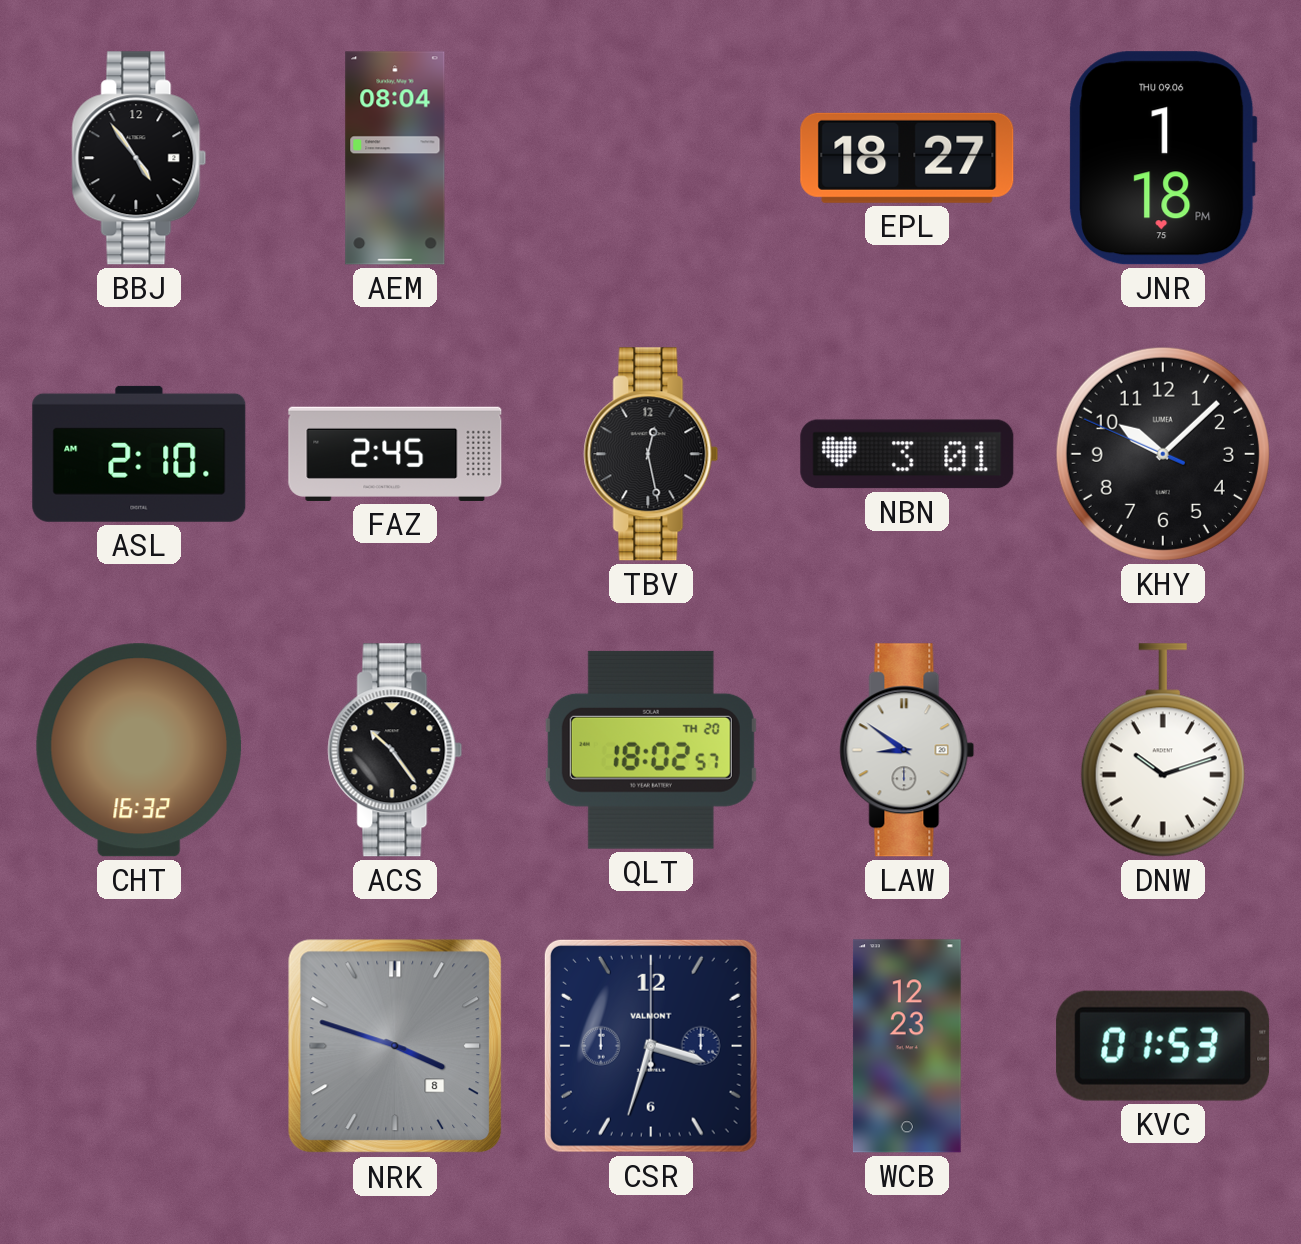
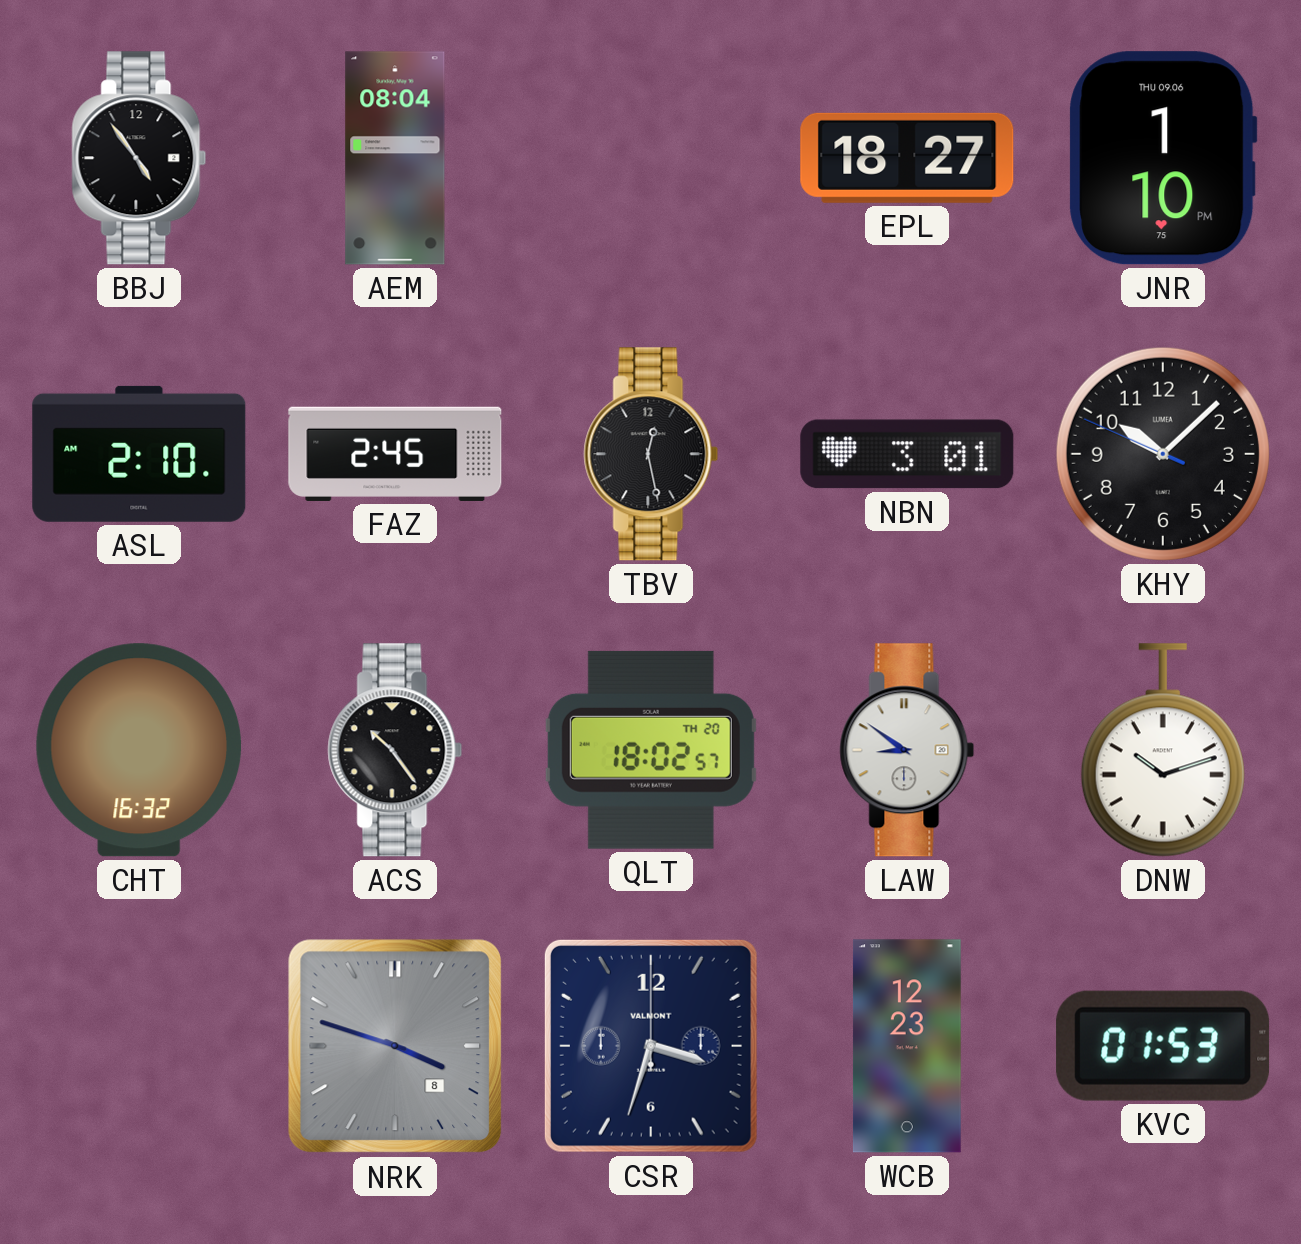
JNR: 1:18 -> 1:10
